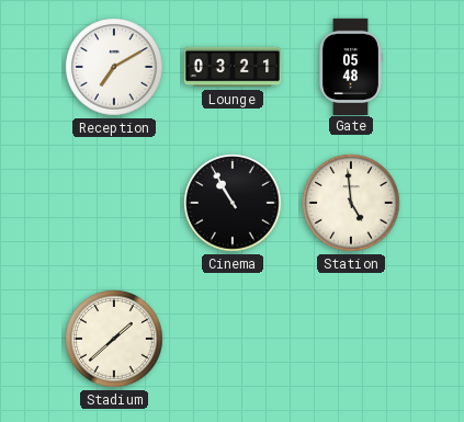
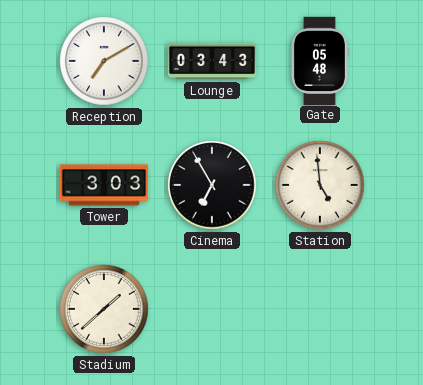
Lounge: 03:21 -> 03:43
Tower: none -> 3:03
Cinema: 10:55 -> 6:55
